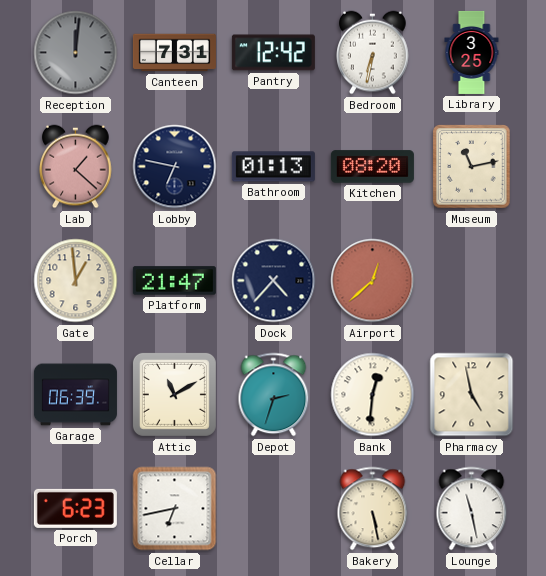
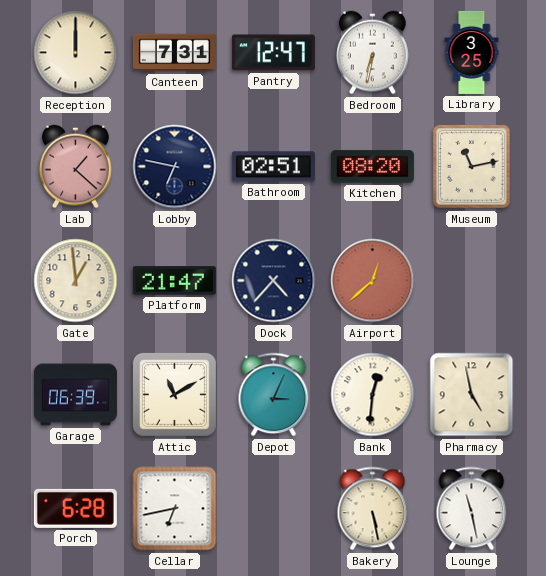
Reception: 12:01 -> 12:00
Reception dial: grey -> cream
Pantry: 12:42 -> 12:47
Bathroom: 01:13 -> 02:51
Depot: 2:33 -> 3:04
Porch: 6:23 -> 6:28
